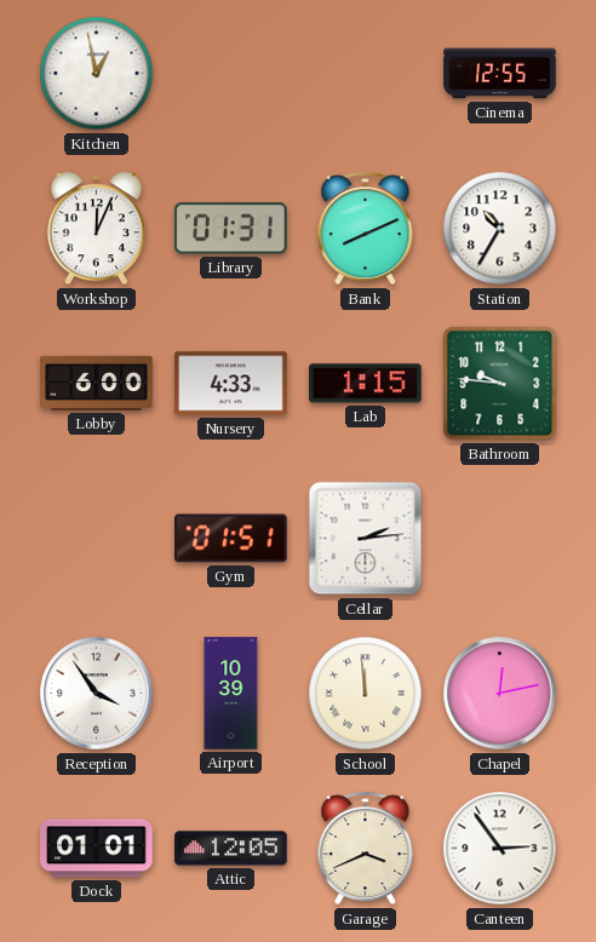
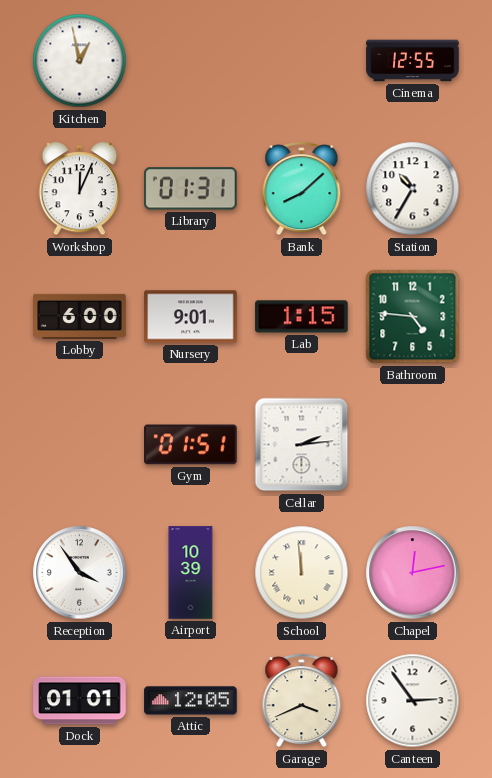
Bank: 8:11 -> 8:08
Nursery: 4:33 -> 9:01
Bathroom: 9:46 -> 4:46
